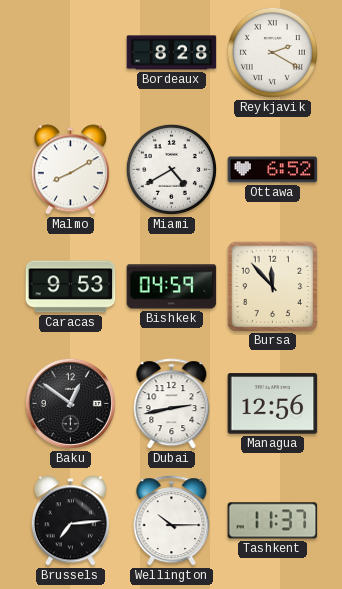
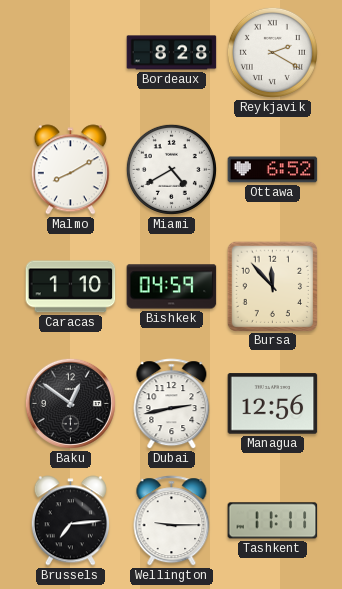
Caracas: 9:53 -> 1:10
Wellington: 10:15 -> 9:15
Tashkent: 11:37 -> 11:11
